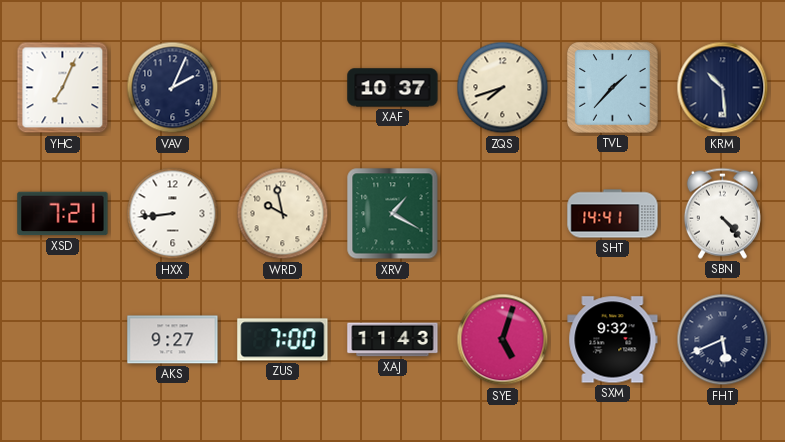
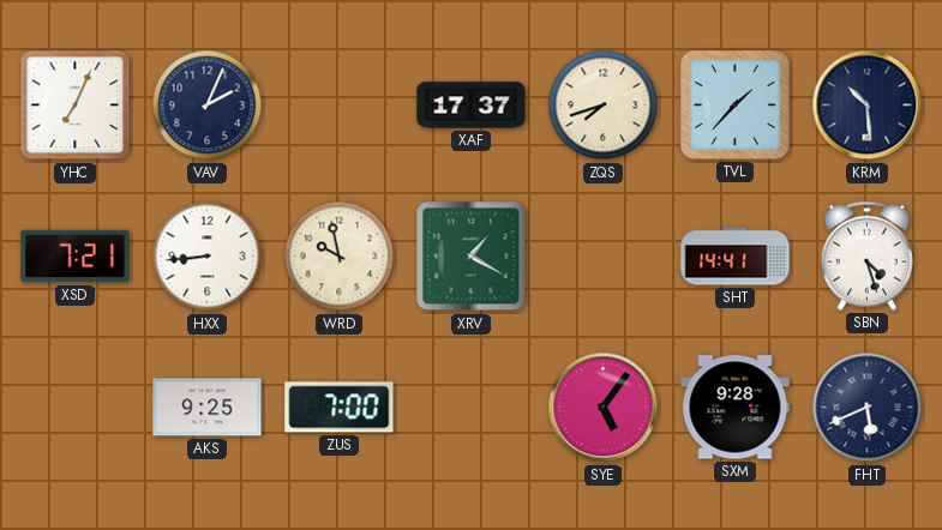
XAF: 10:37 -> 17:37
SBN: 4:23 -> 4:27
AKS: 9:27 -> 9:25
XAJ: 11:43 -> none
SYE: 5:03 -> 5:06
SXM: 9:32 -> 9:28
